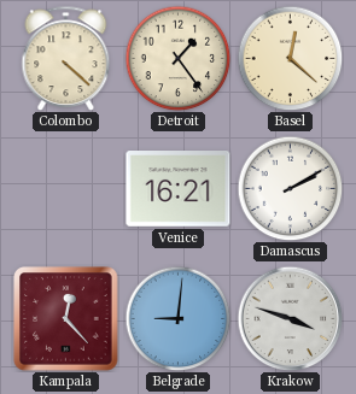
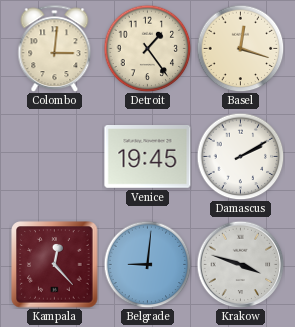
Colombo: 4:22 -> 3:01
Basel: 12:22 -> 12:18
Venice: 16:21 -> 19:45
